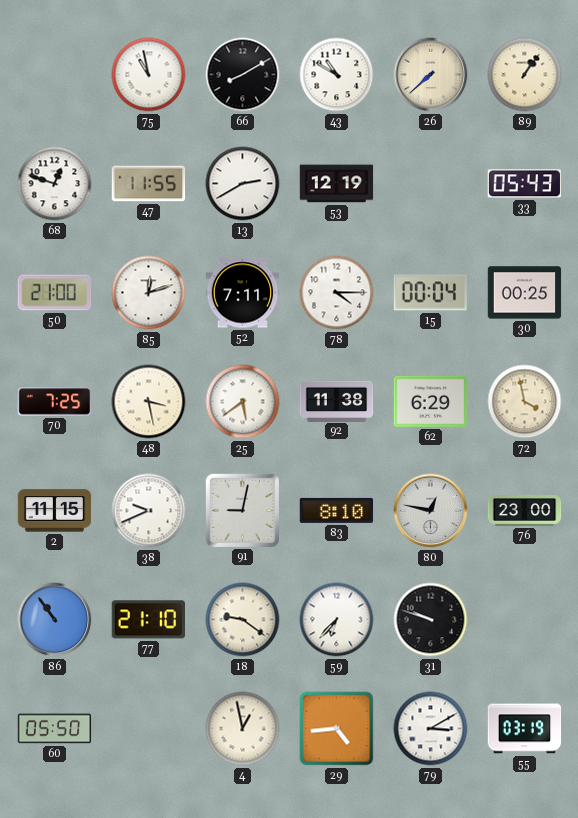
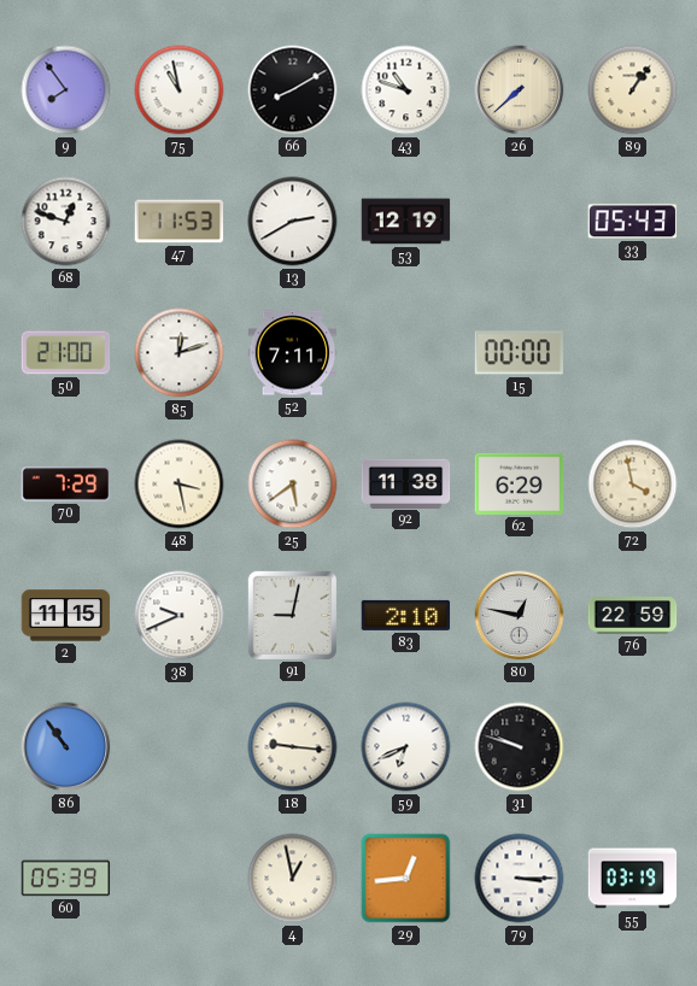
9: none -> 7:54
43: 10:50 -> 10:48
47: 11:55 -> 11:53
78: 4:15 -> none
15: 00:04 -> 00:00
30: 00:25 -> none
70: 7:25 -> 7:29
83: 8:10 -> 2:10
76: 23:00 -> 22:59
77: 21:10 -> none
18: 9:21 -> 9:16
59: 6:37 -> 6:41
60: 05:50 -> 05:39
29: 4:44 -> 12:44
79: 3:10 -> 3:15
